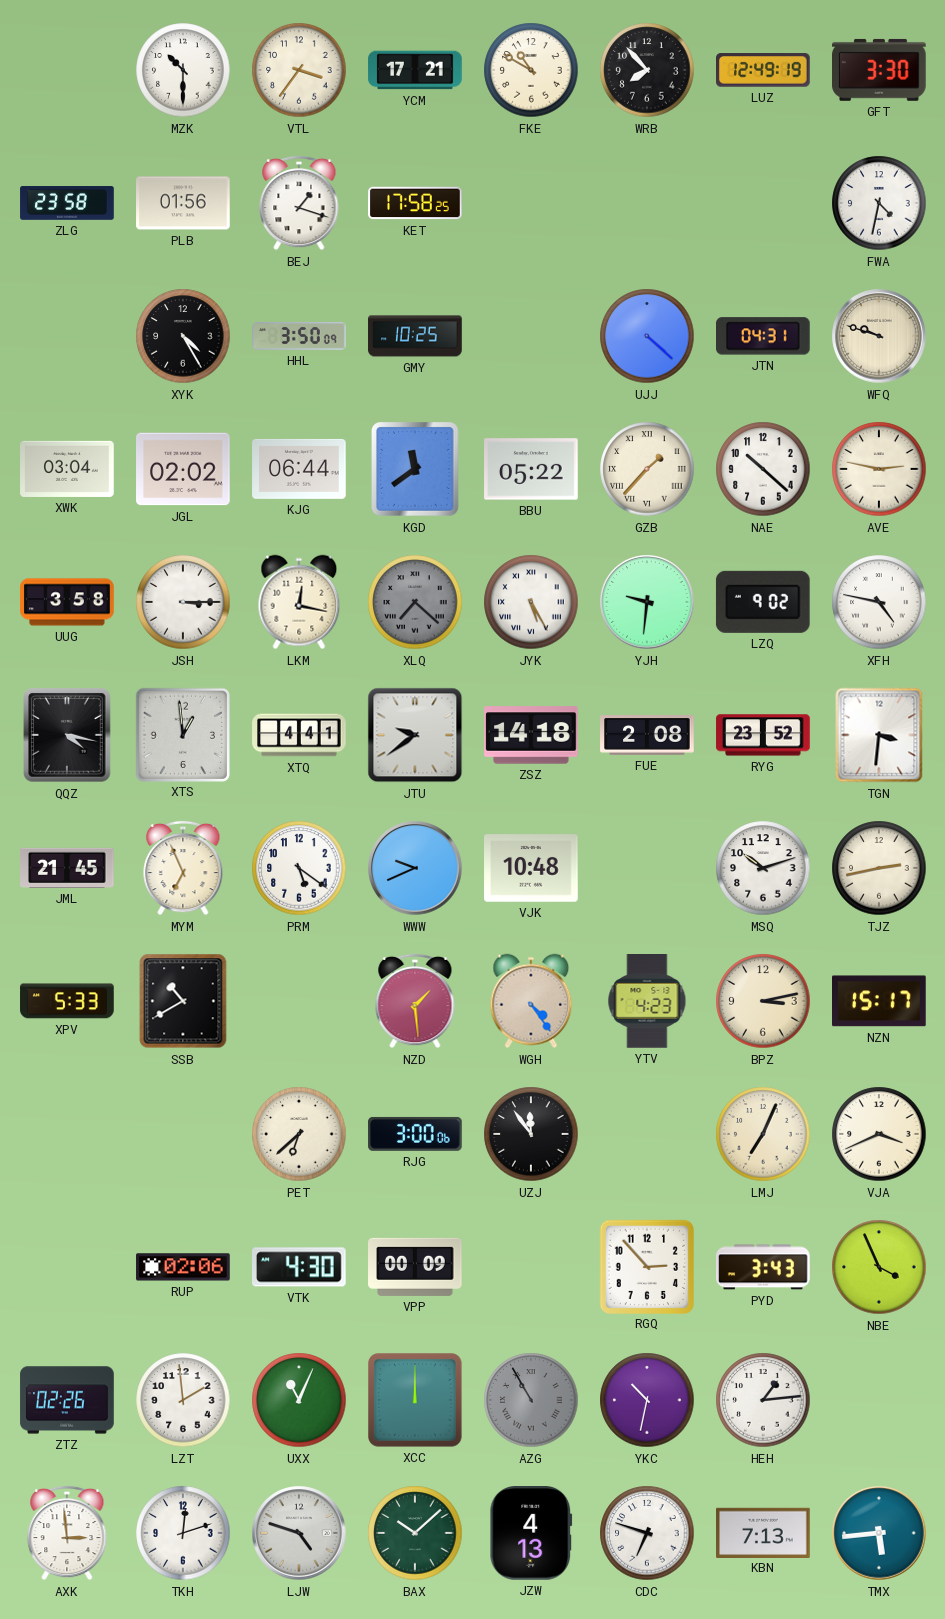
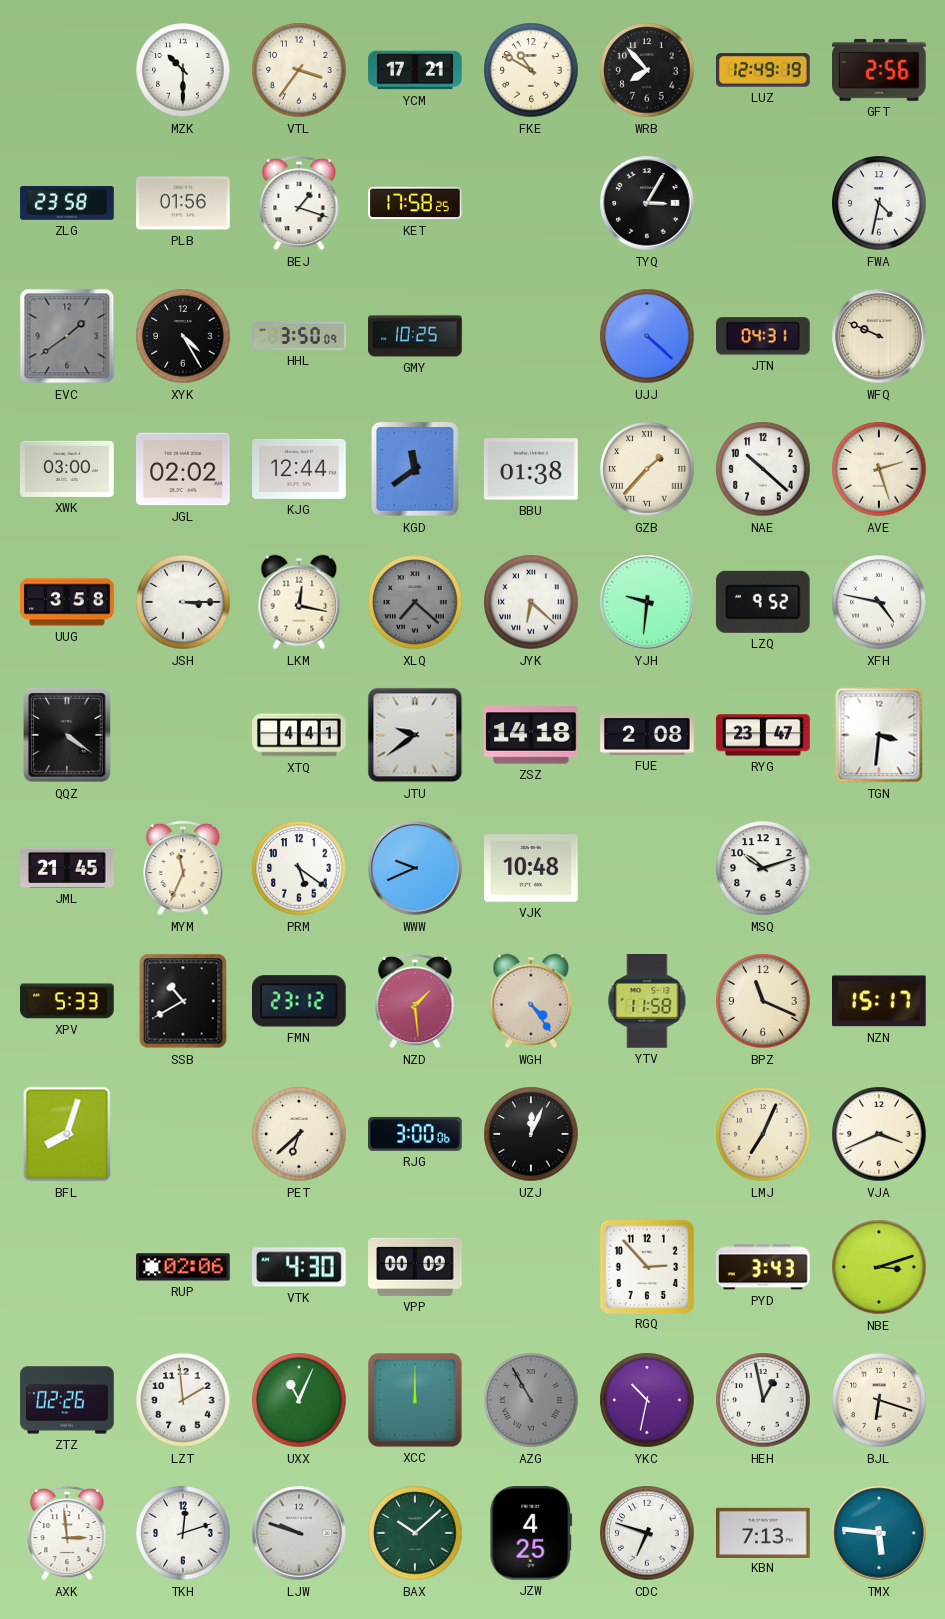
GFT: 3:30 -> 2:56
TYQ: none -> 3:05
EVC: none -> 1:39
WFQ: 9:48 -> 9:49
XWK: 03:04 -> 03:00
KJG: 06:44 -> 12:44
BBU: 05:22 -> 01:38
AVE: 2:47 -> 2:27
JYK: 5:25 -> 6:22
LZQ: 9:02 -> 9:52
QQZ: 4:17 -> 4:21
XTS: 12:59 -> none
RYG: 23:52 -> 23:47
MYM: 6:56 -> 11:34
TJZ: 2:43 -> none
FMN: none -> 23:12
YTV: 4:23 -> 11:58
BPZ: 3:13 -> 11:19
BFL: none -> 8:03
UZJ: 11:54 -> 12:04
NBE: 3:56 -> 3:12
HEH: 1:14 -> 12:58
BJL: none -> 6:18
LJW: 4:48 -> 9:48
JZW: 4:13 -> 4:25
TMX: 5:44 -> 5:46
